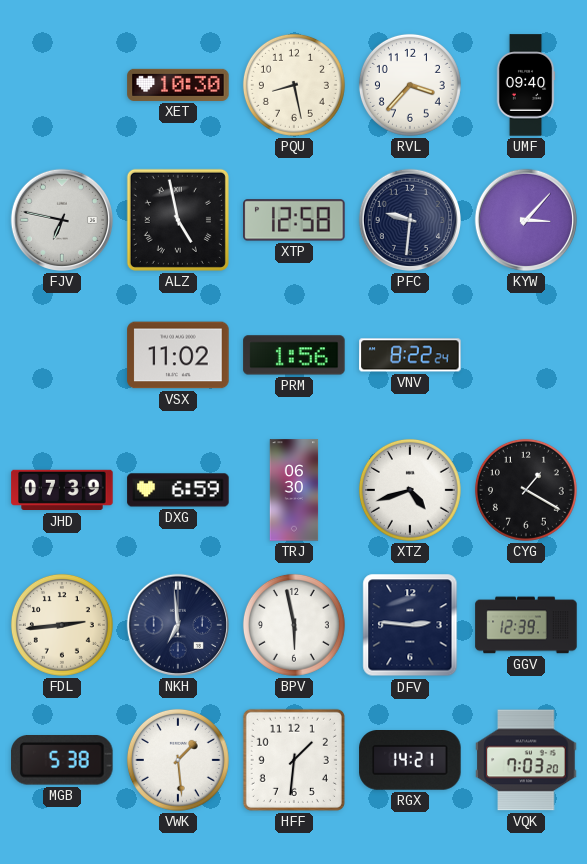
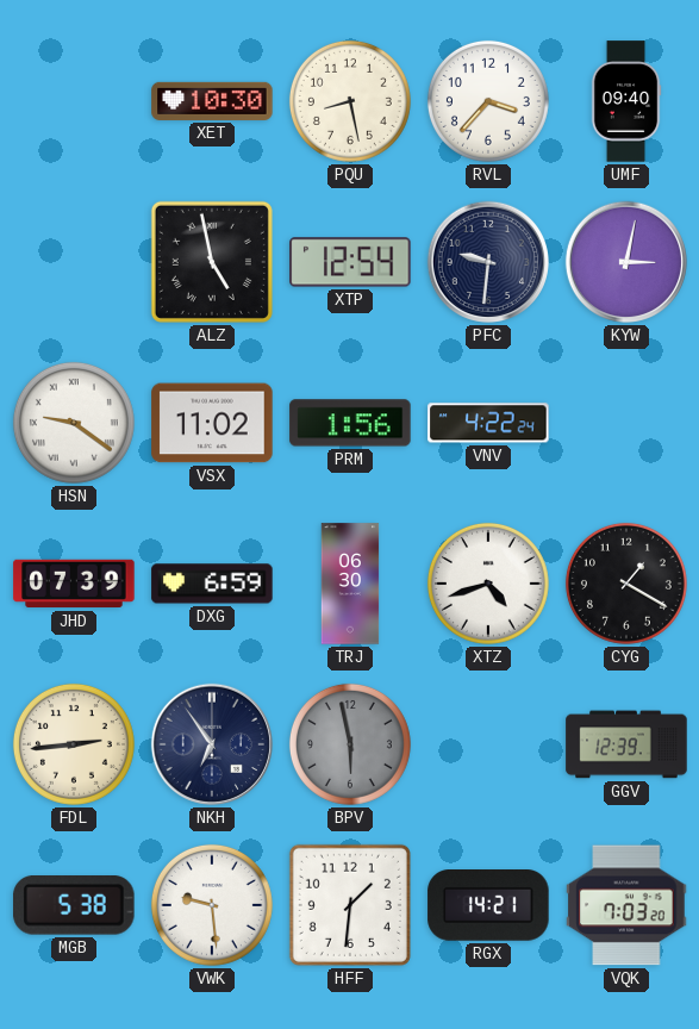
FJV: 6:47 -> none
XTP: 12:58 -> 12:54
KYW: 3:07 -> 3:02
HSN: none -> 9:21
VNV: 8:22 -> 4:22
NKH: 6:59 -> 6:54
BPV dial: white -> grey
DFV: 2:46 -> none
VWK: 1:29 -> 9:29
